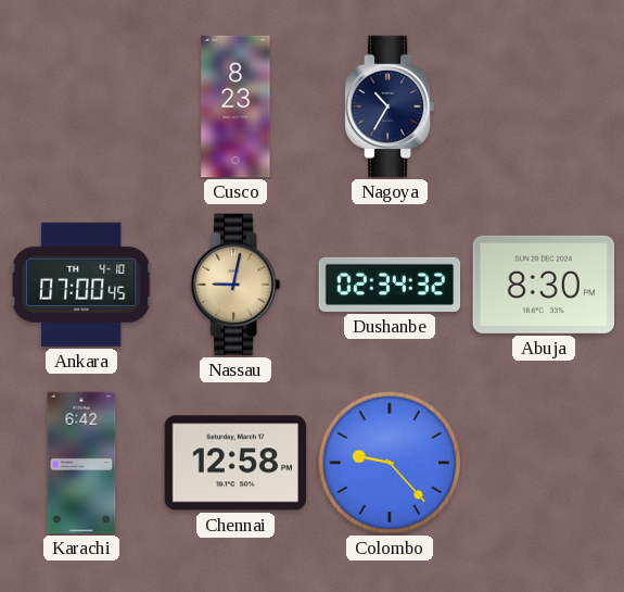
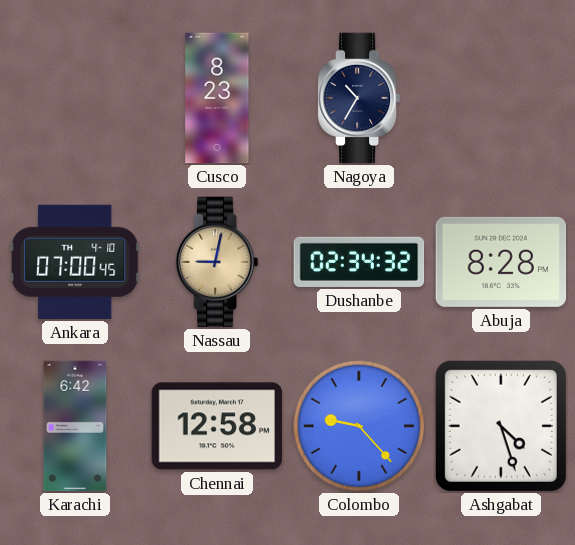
Abuja: 8:30 -> 8:28
Ashgabat: none -> 4:27
